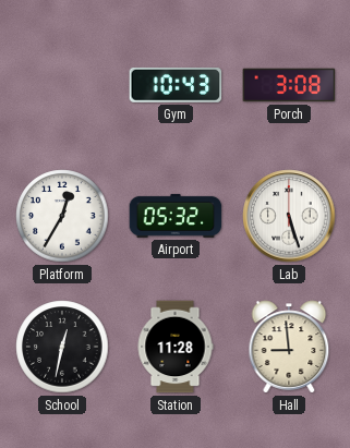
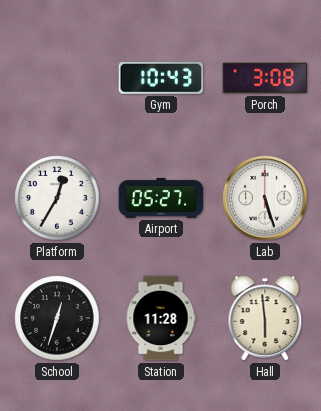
Airport: 05:32 -> 05:27
School: 12:32 -> 12:33
Hall: 8:59 -> 5:59
